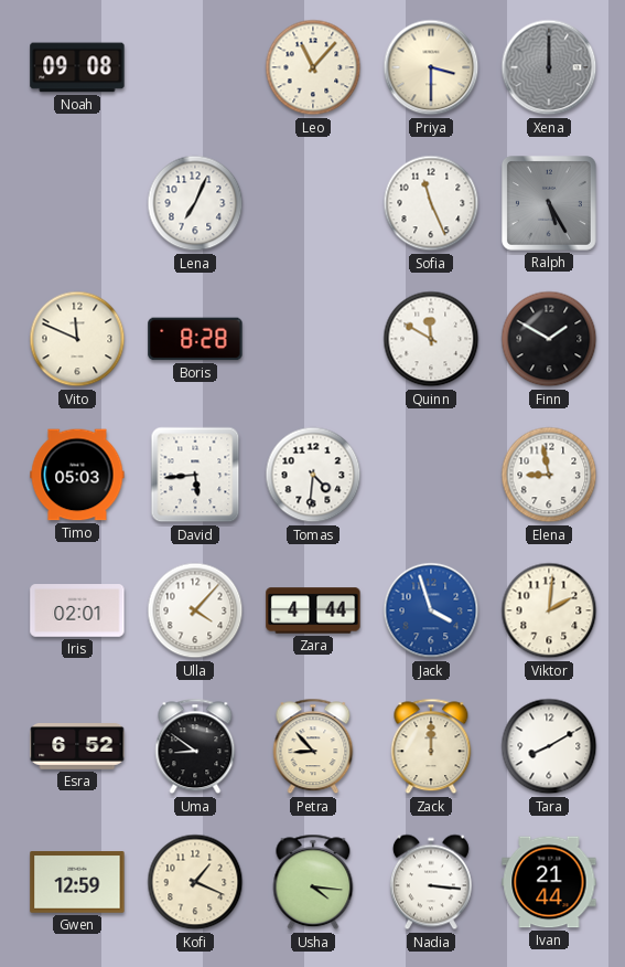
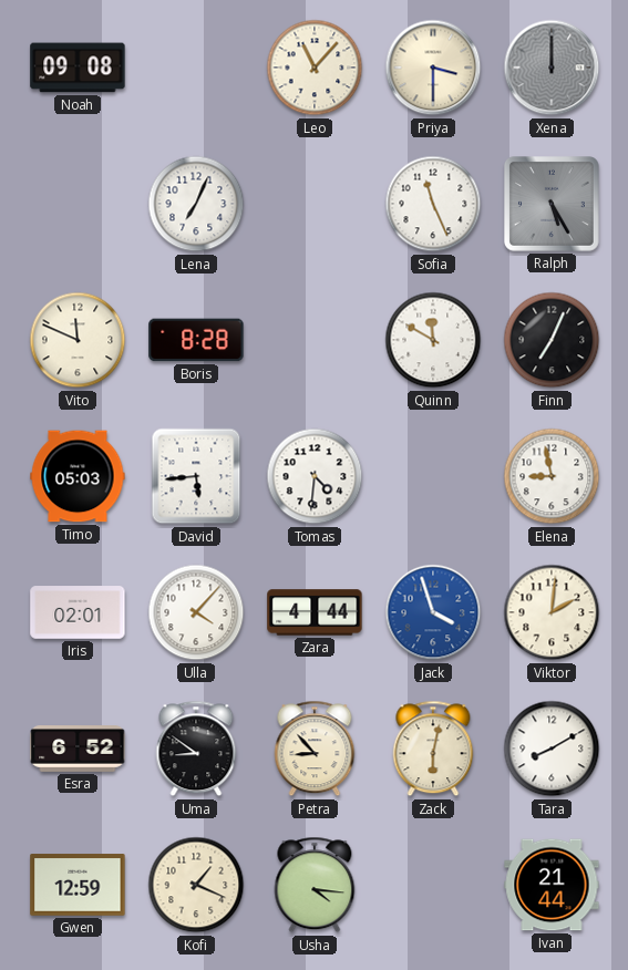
Finn: 1:50 -> 7:04
Zack: 12:00 -> 6:02
Nadia: 3:16 -> none
